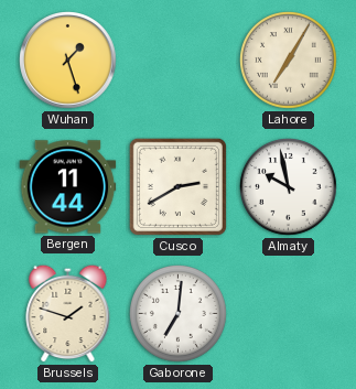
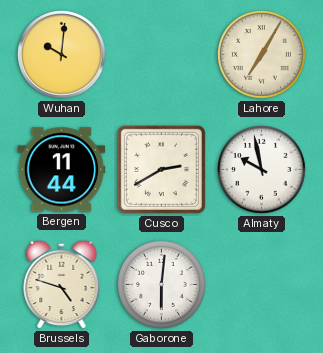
Wuhan: 1:27 -> 10:01
Brussels: 1:48 -> 4:48
Gaborone: 7:01 -> 6:01
